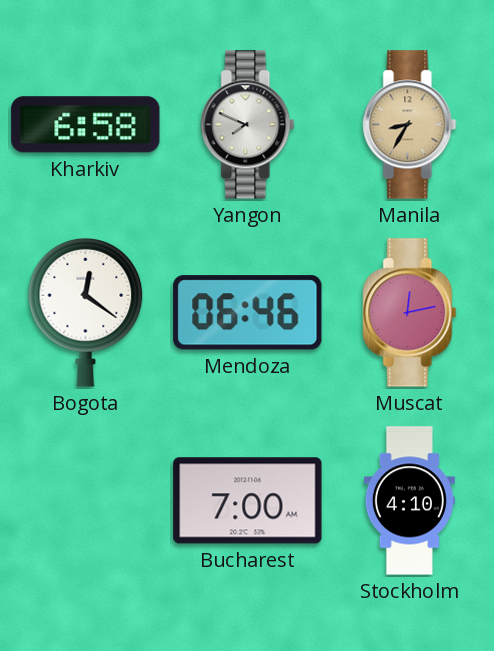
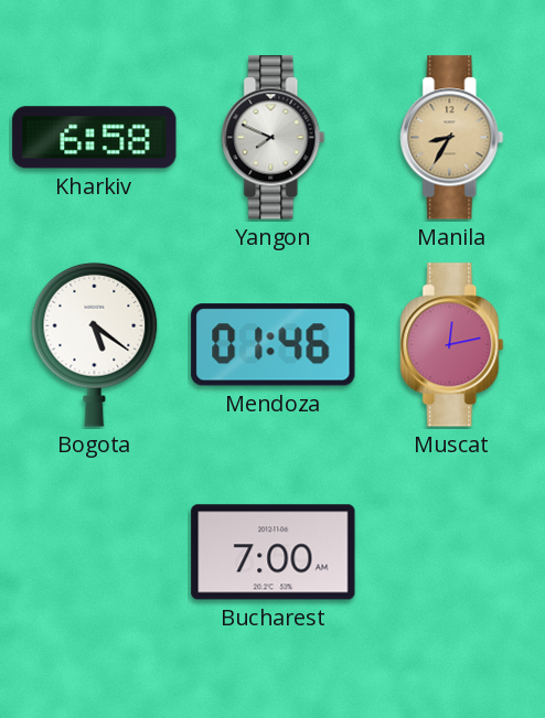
Bogota: 12:21 -> 5:21
Mendoza: 06:46 -> 01:46
Stockholm: 4:10 -> none
